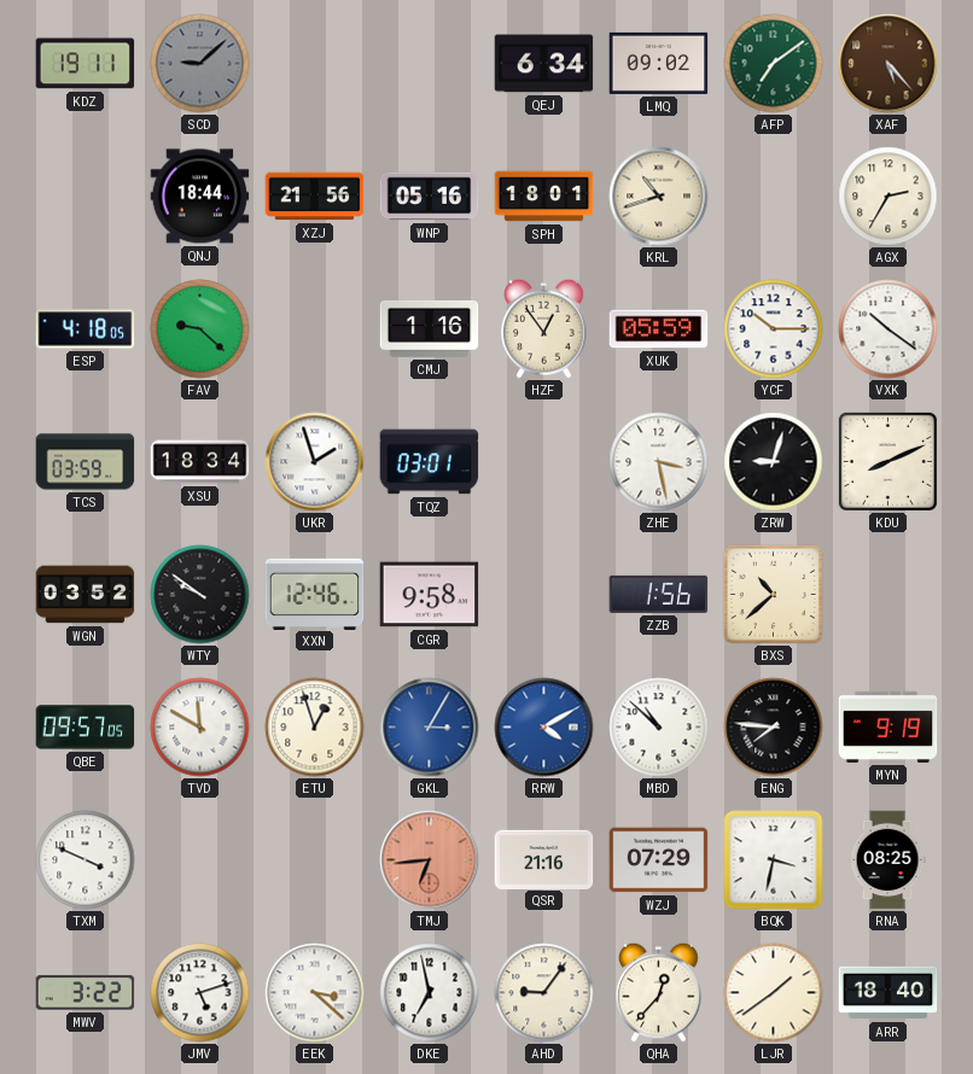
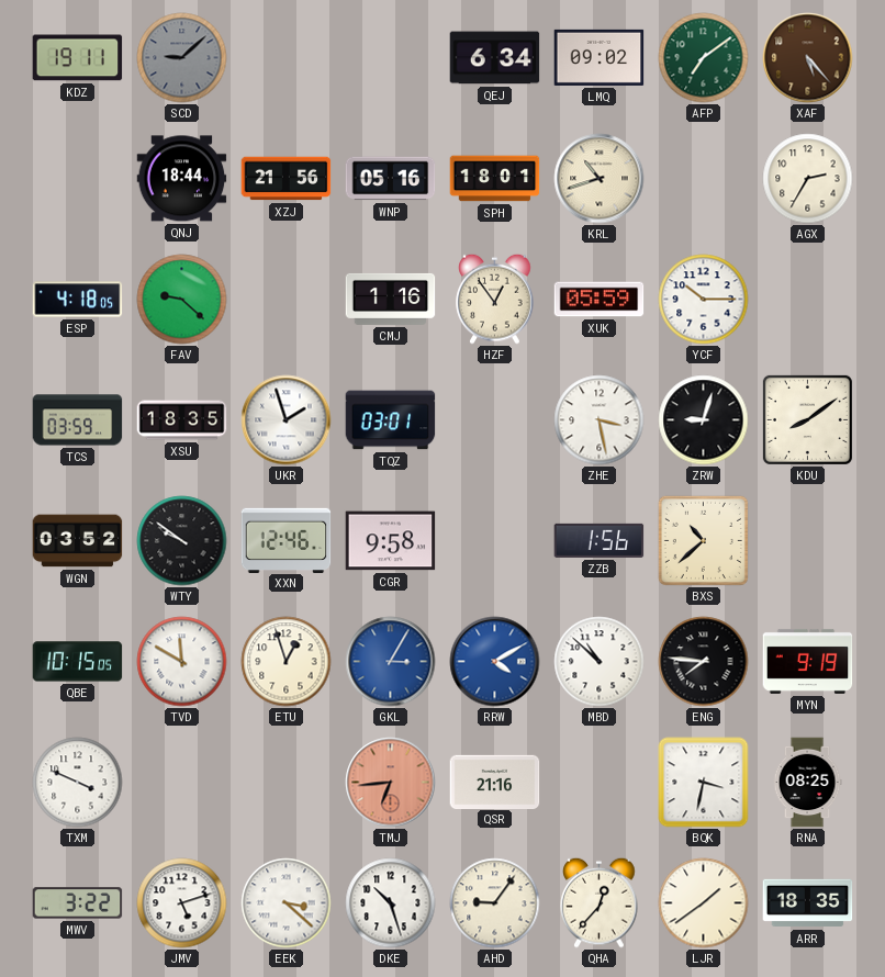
VXK: 10:21 -> none
XSU: 18:34 -> 18:35
KDU: 8:11 -> 8:09
QBE: 09:57 -> 10:15
WZJ: 07:29 -> none
DKE: 6:58 -> 10:27
ARR: 18:40 -> 18:35
